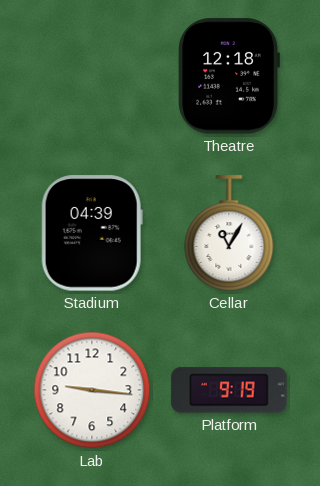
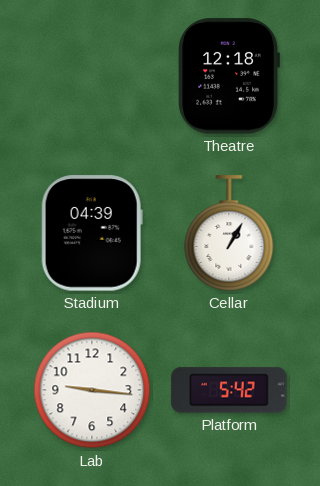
Cellar: 11:05 -> 1:05
Platform: 9:19 -> 5:42
